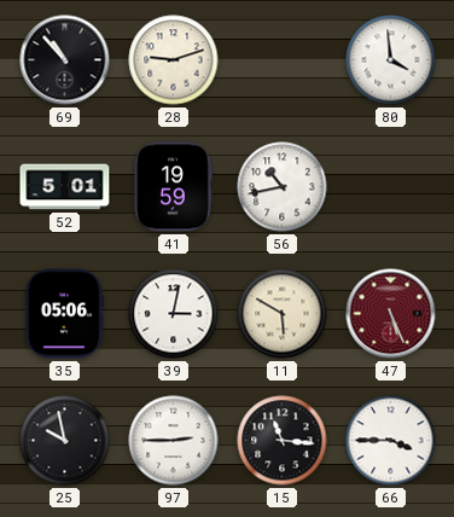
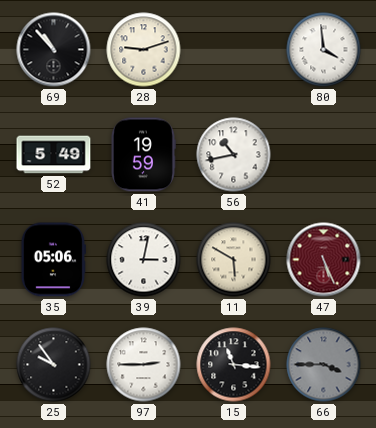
52: 5:01 -> 5:49
25: 9:58 -> 9:54
66 dial: white -> grey
